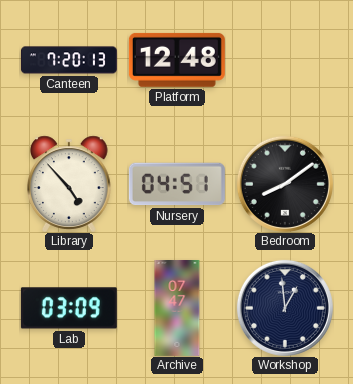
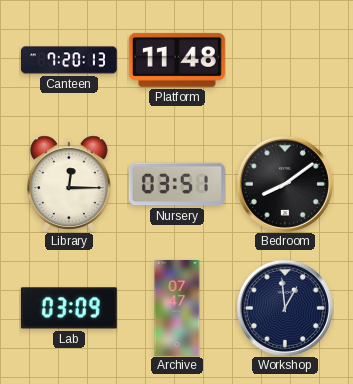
Platform: 12:48 -> 11:48
Library: 4:53 -> 12:15
Nursery: 04:51 -> 03:51
